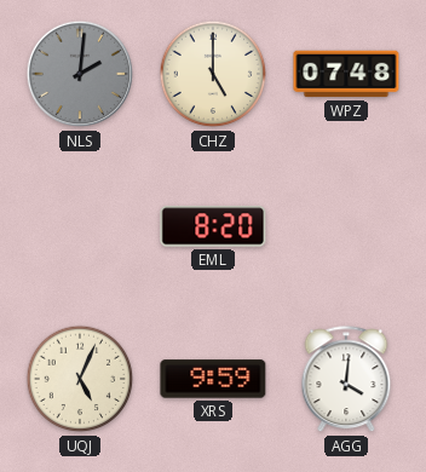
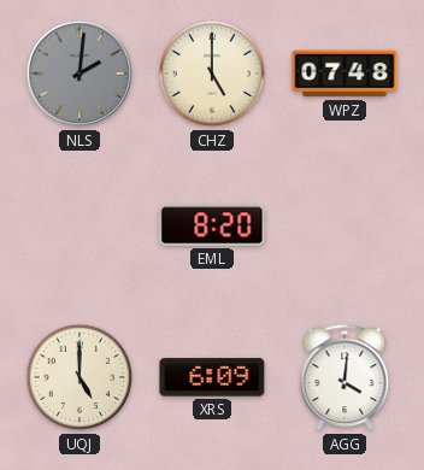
UQJ: 5:04 -> 5:00
XRS: 9:59 -> 6:09
